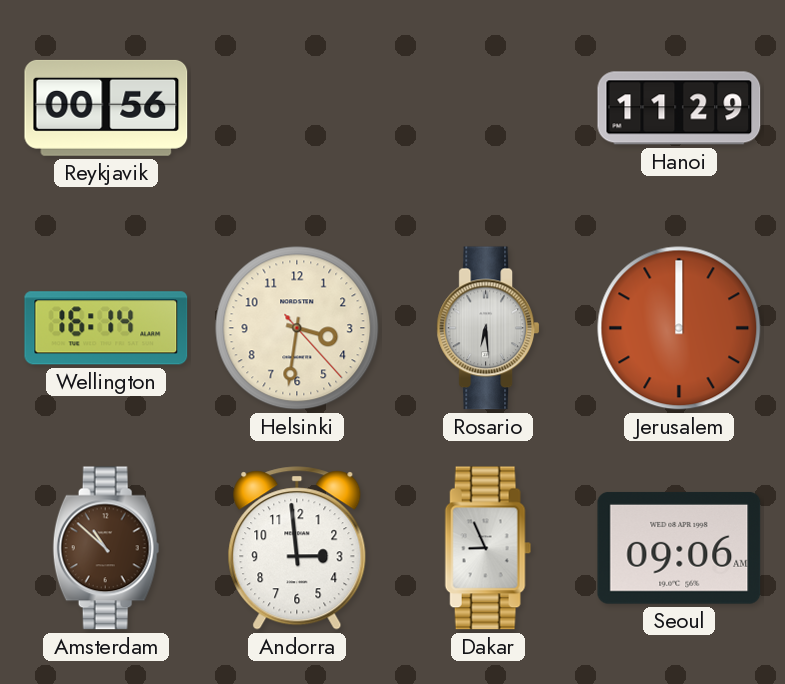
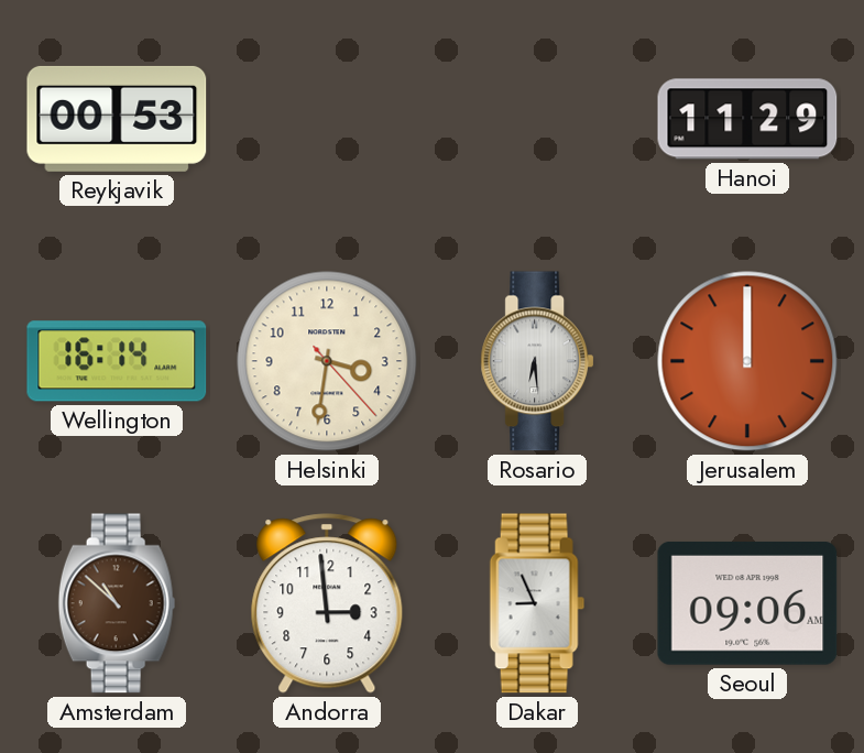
Reykjavik: 00:56 -> 00:53
